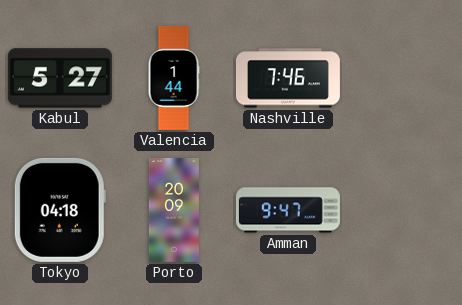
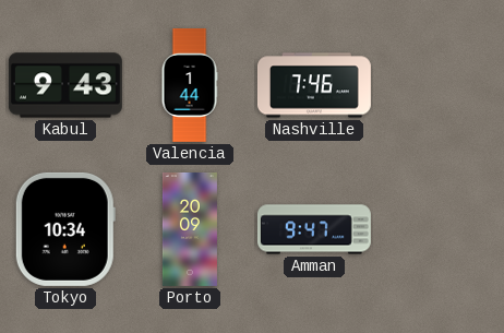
Kabul: 5:27 -> 9:43
Tokyo: 04:18 -> 10:34
